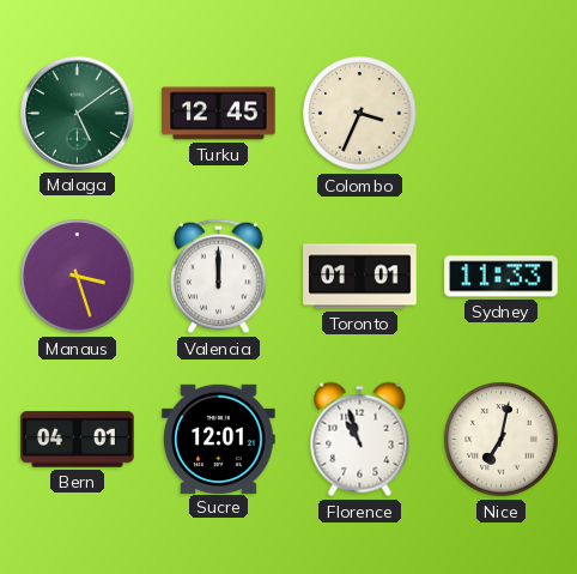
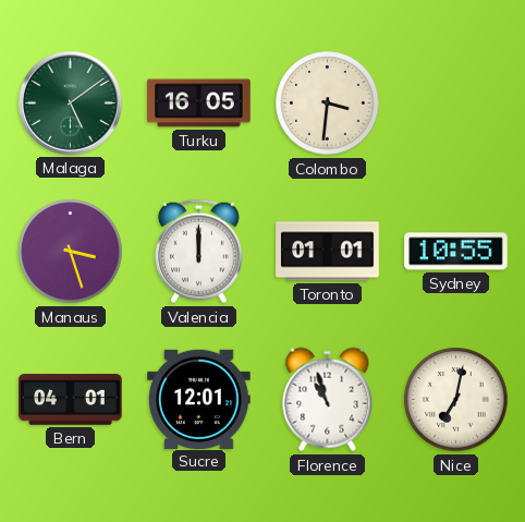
Turku: 12:45 -> 16:05
Colombo: 3:34 -> 3:31
Sydney: 11:33 -> 10:55
